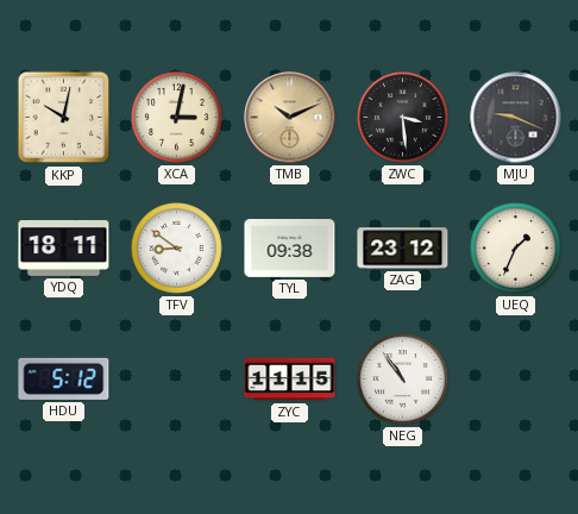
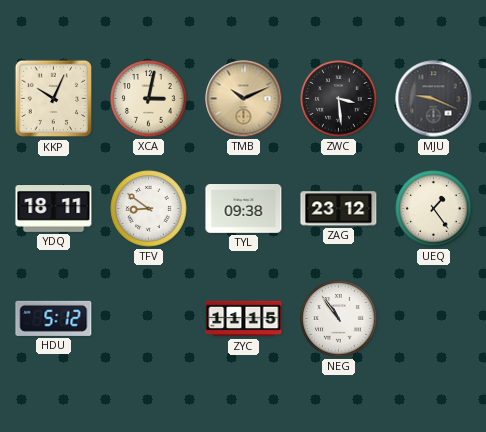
KKP: 10:02 -> 10:04
UEQ: 1:34 -> 1:24
